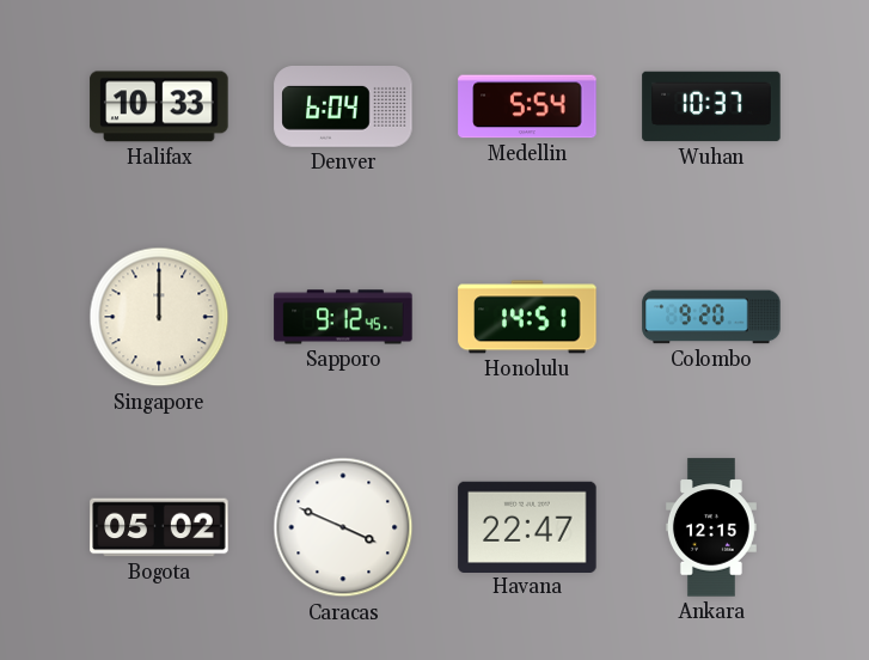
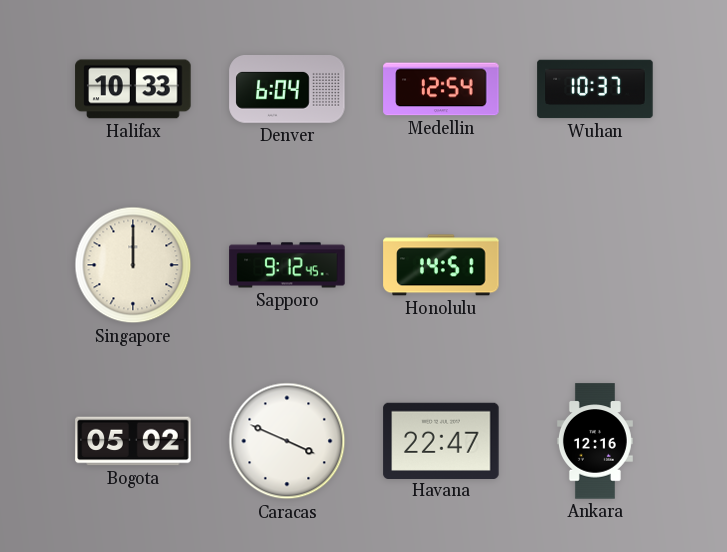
Medellin: 5:54 -> 12:54
Colombo: 9:20 -> none
Ankara: 12:15 -> 12:16
